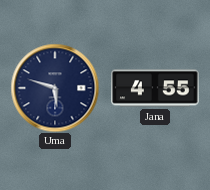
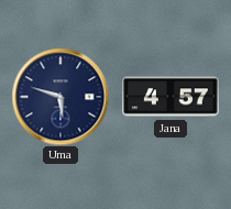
Jana: 4:55 -> 4:57
